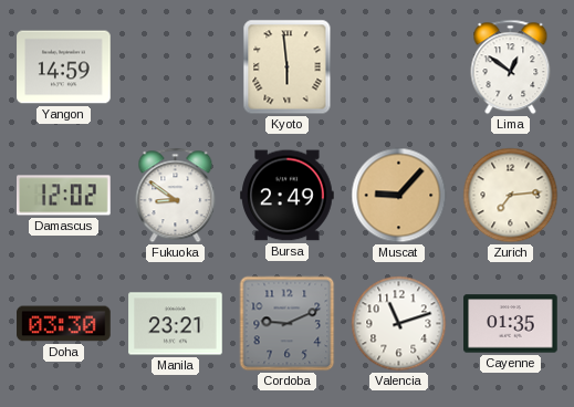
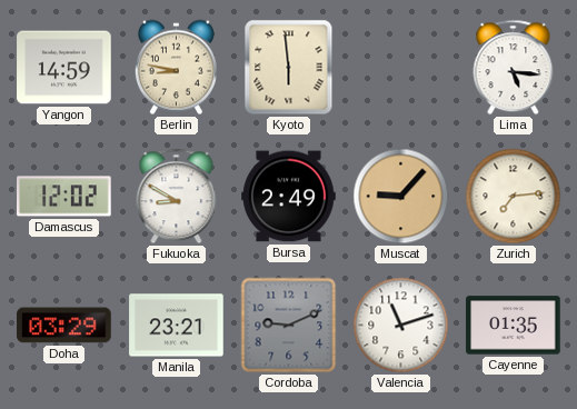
Berlin: none -> 8:47
Lima: 12:51 -> 5:16
Fukuoka: 8:51 -> 8:50
Doha: 03:30 -> 03:29
